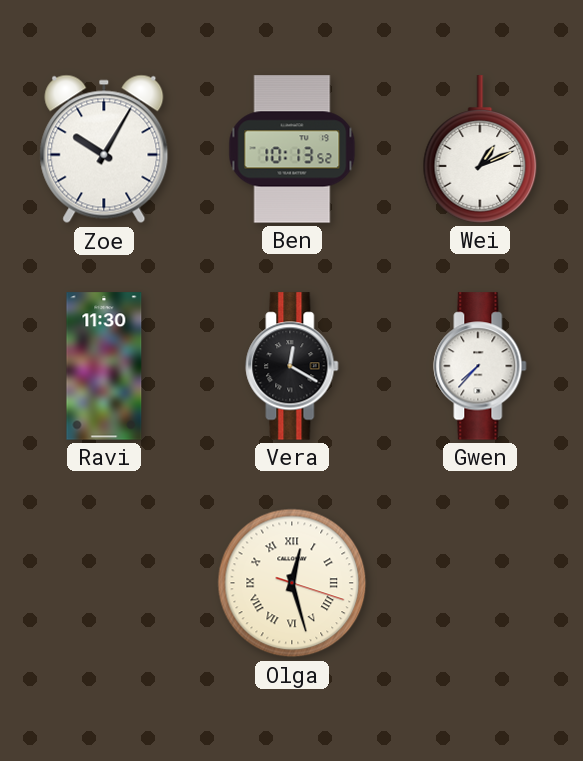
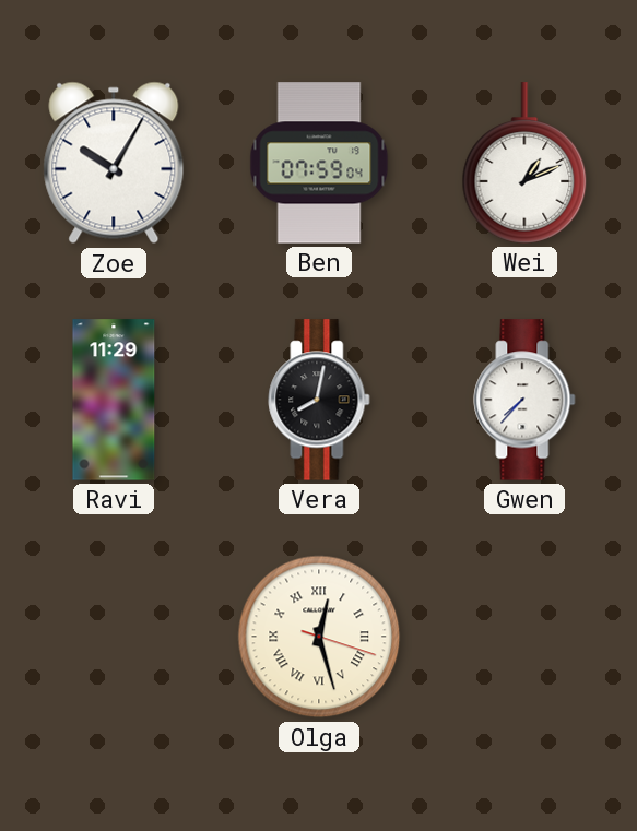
Ben: 10:13 -> 07:59
Ravi: 11:30 -> 11:29
Vera: 12:20 -> 8:02
